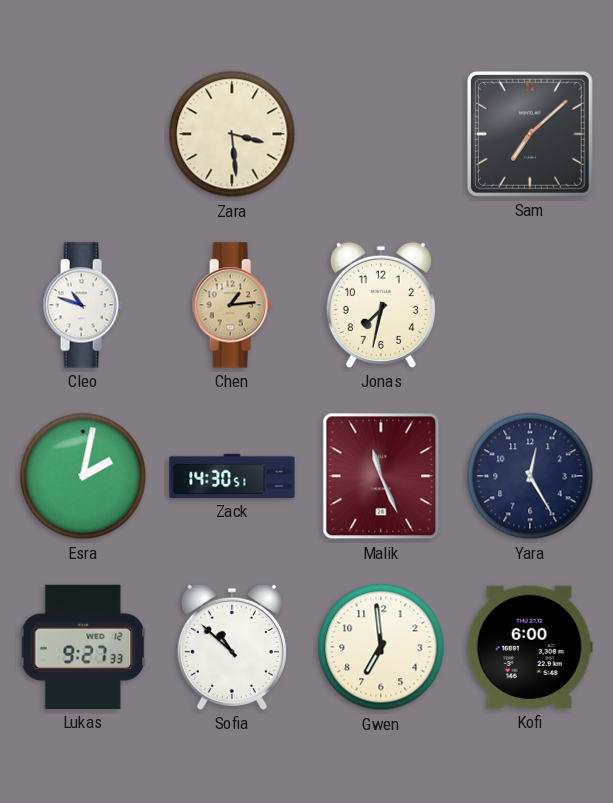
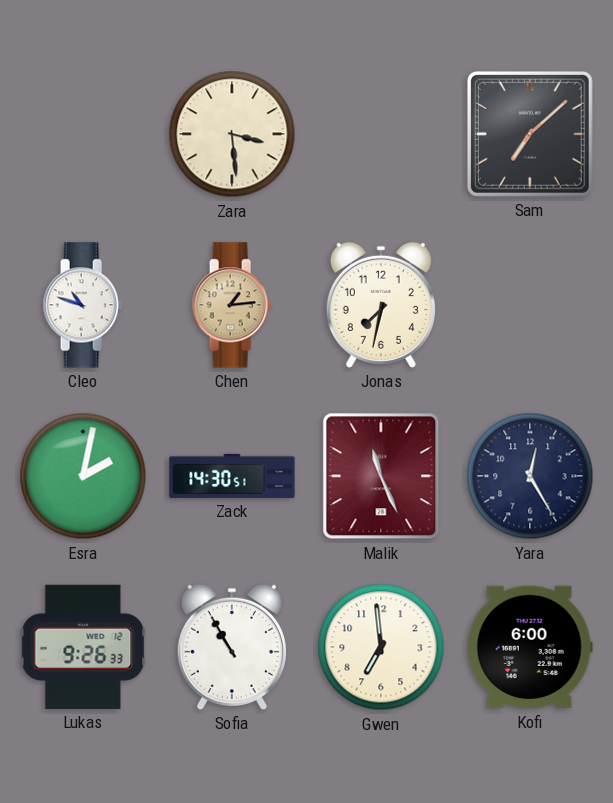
Lukas: 9:27 -> 9:26
Sofia: 10:52 -> 10:55
